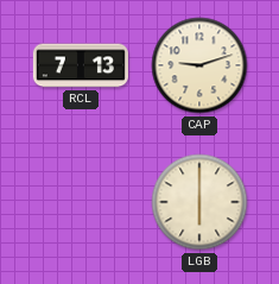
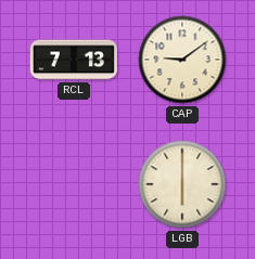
CAP: 9:12 -> 9:09
